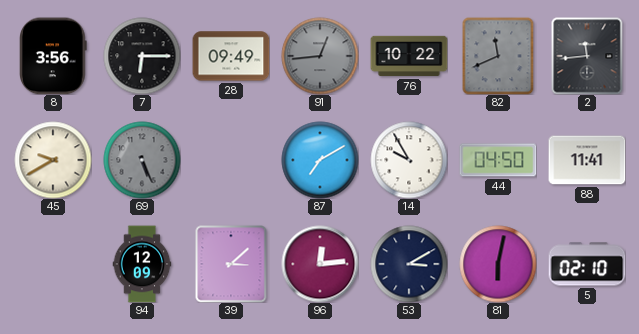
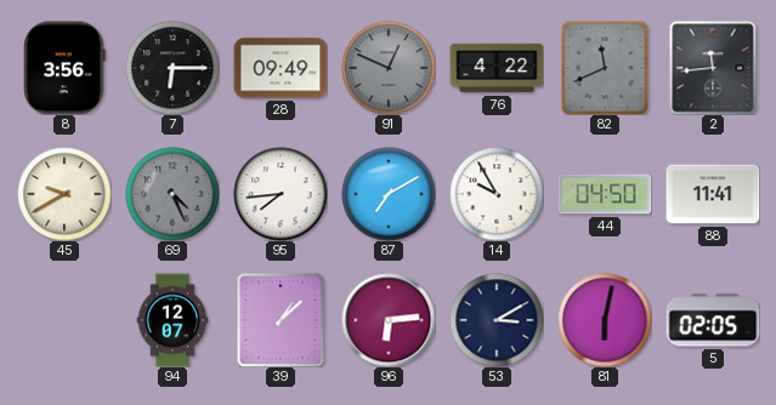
91: 12:44 -> 12:49
76: 10:22 -> 4:22
69: 5:26 -> 4:26
95: none -> 7:44
94: 12:09 -> 12:07
39: 3:08 -> 1:08
96: 12:14 -> 6:14
5: 02:10 -> 02:05
